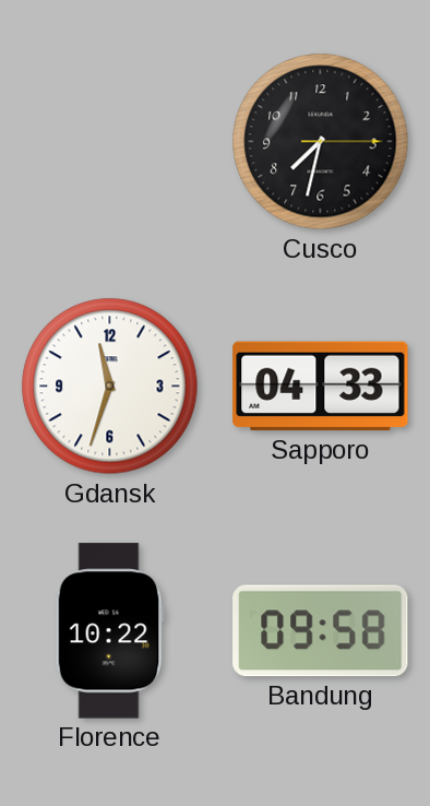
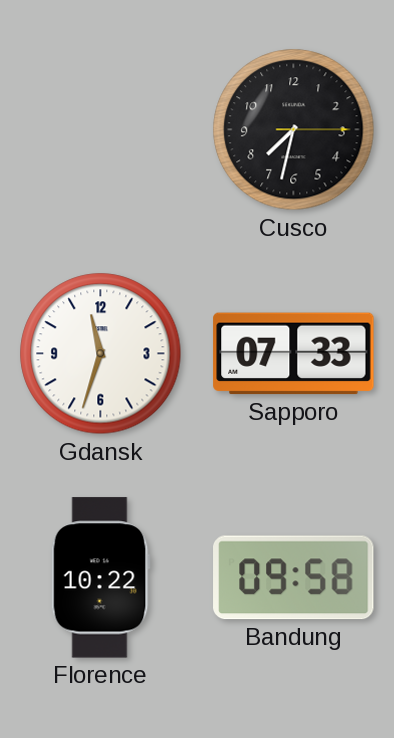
Sapporo: 04:33 -> 07:33
